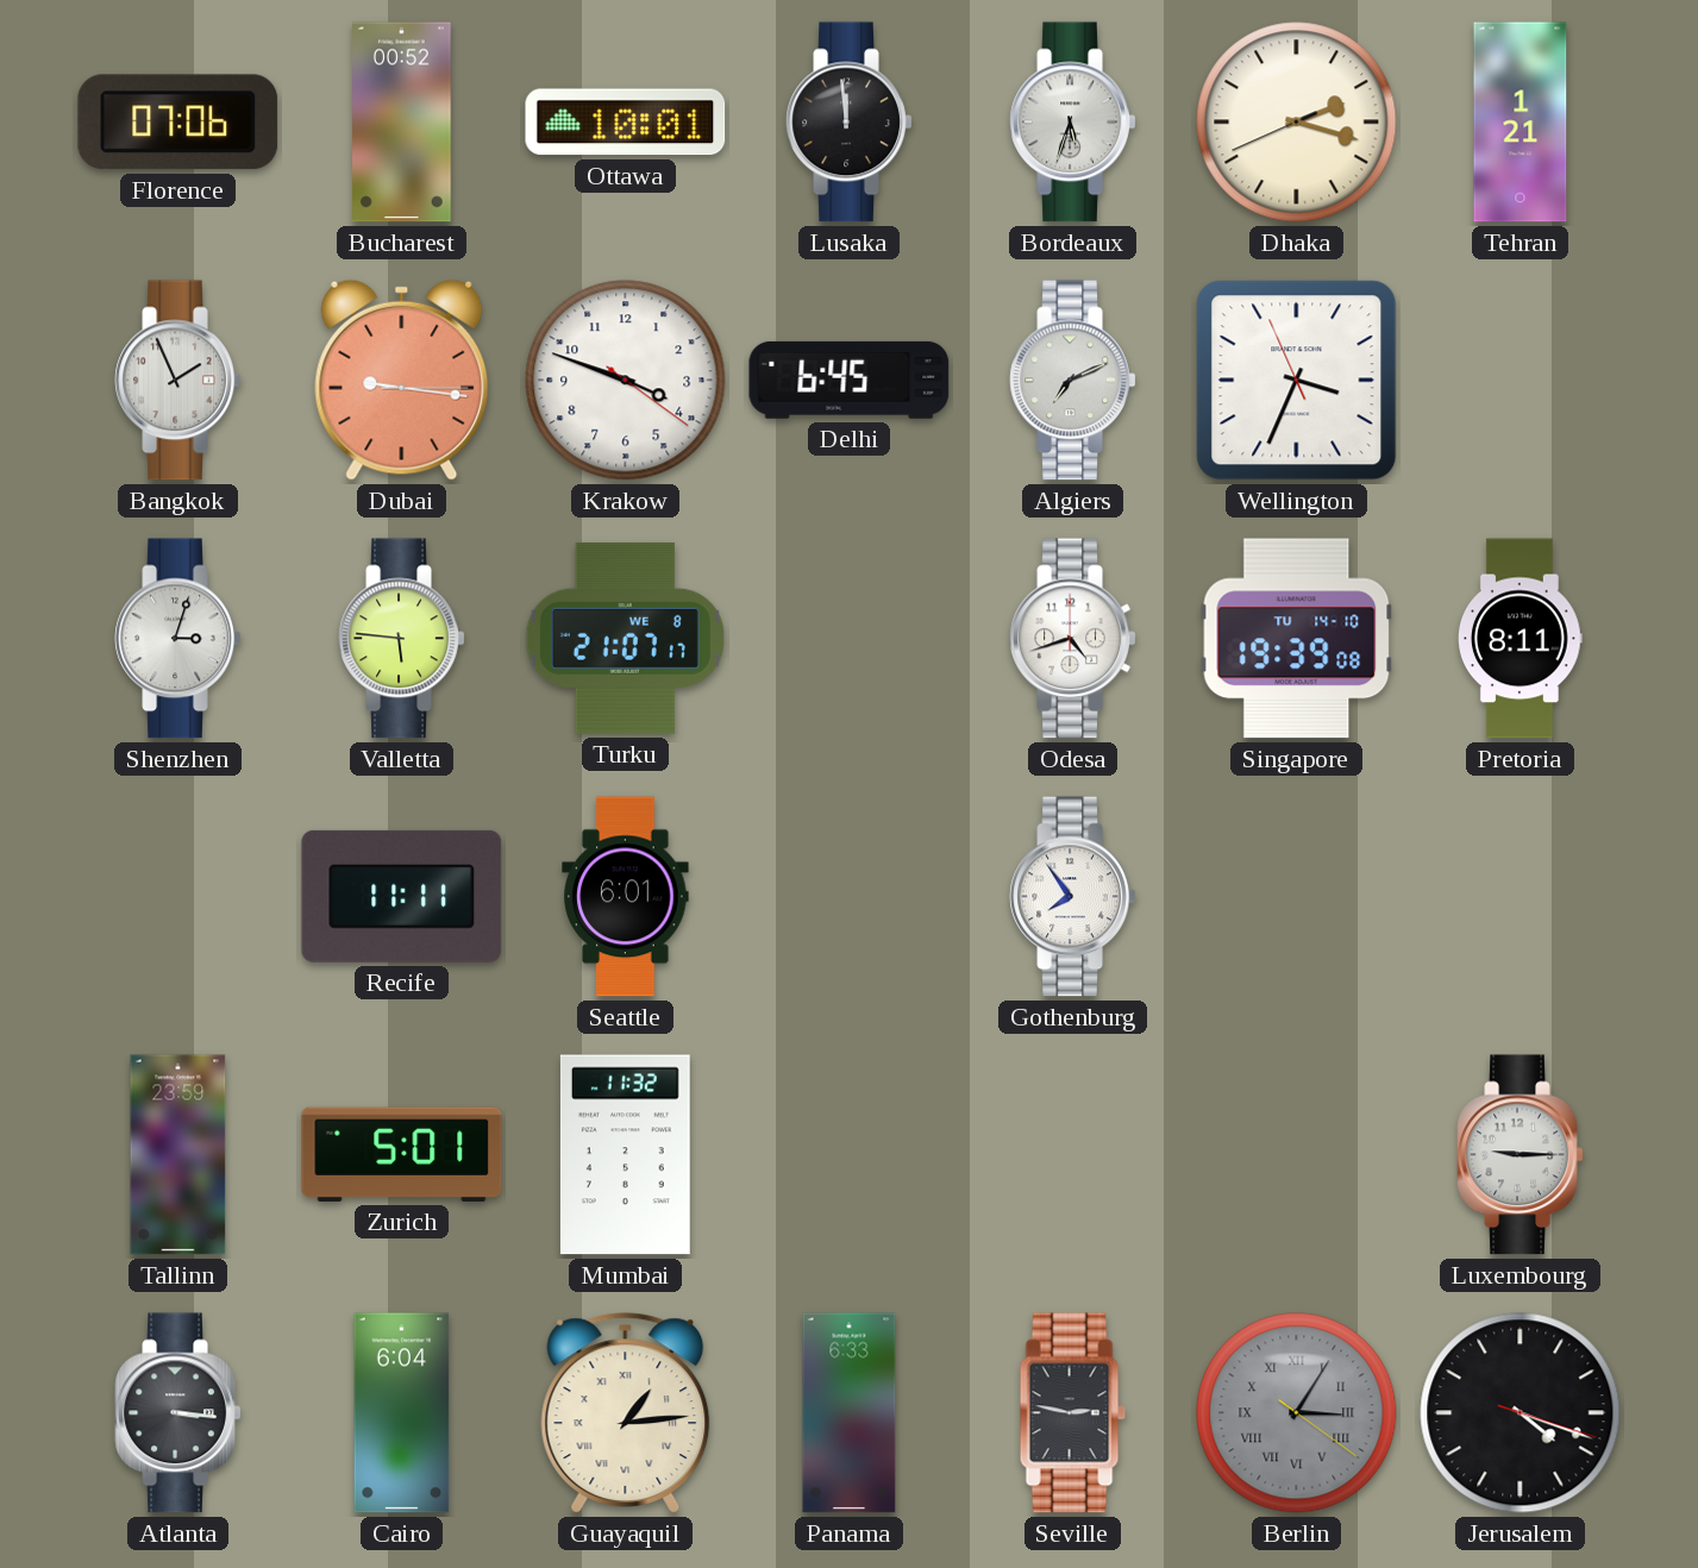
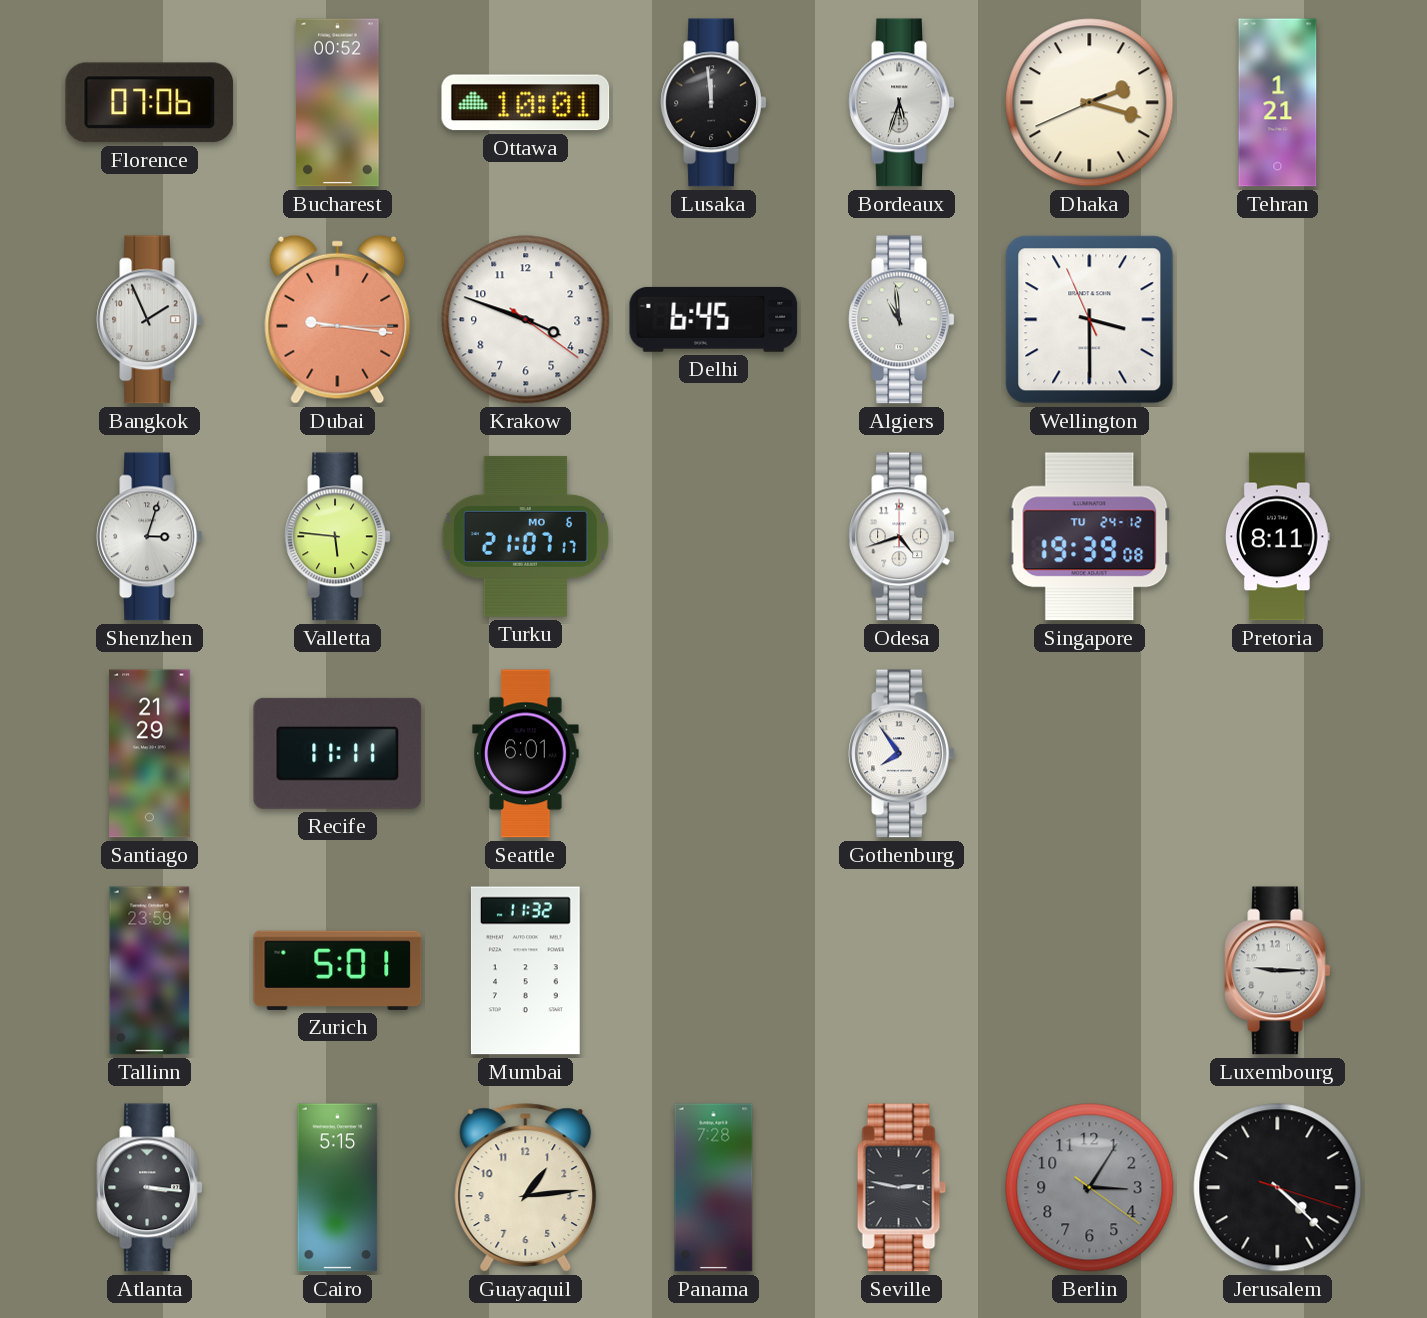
Algiers: 7:11 -> 10:59
Wellington: 3:33 -> 3:29
Turku date: WE 8 -> MO 6
Singapore date: TU 14-10 -> TU 24-12
Santiago: none -> 21:29
Cairo: 6:04 -> 5:15
Guayaquil numerals: Roman -> Arabic
Panama: 6:33 -> 7:28
Berlin numerals: Roman -> Arabic
Jerusalem: 4:18 -> 4:22
